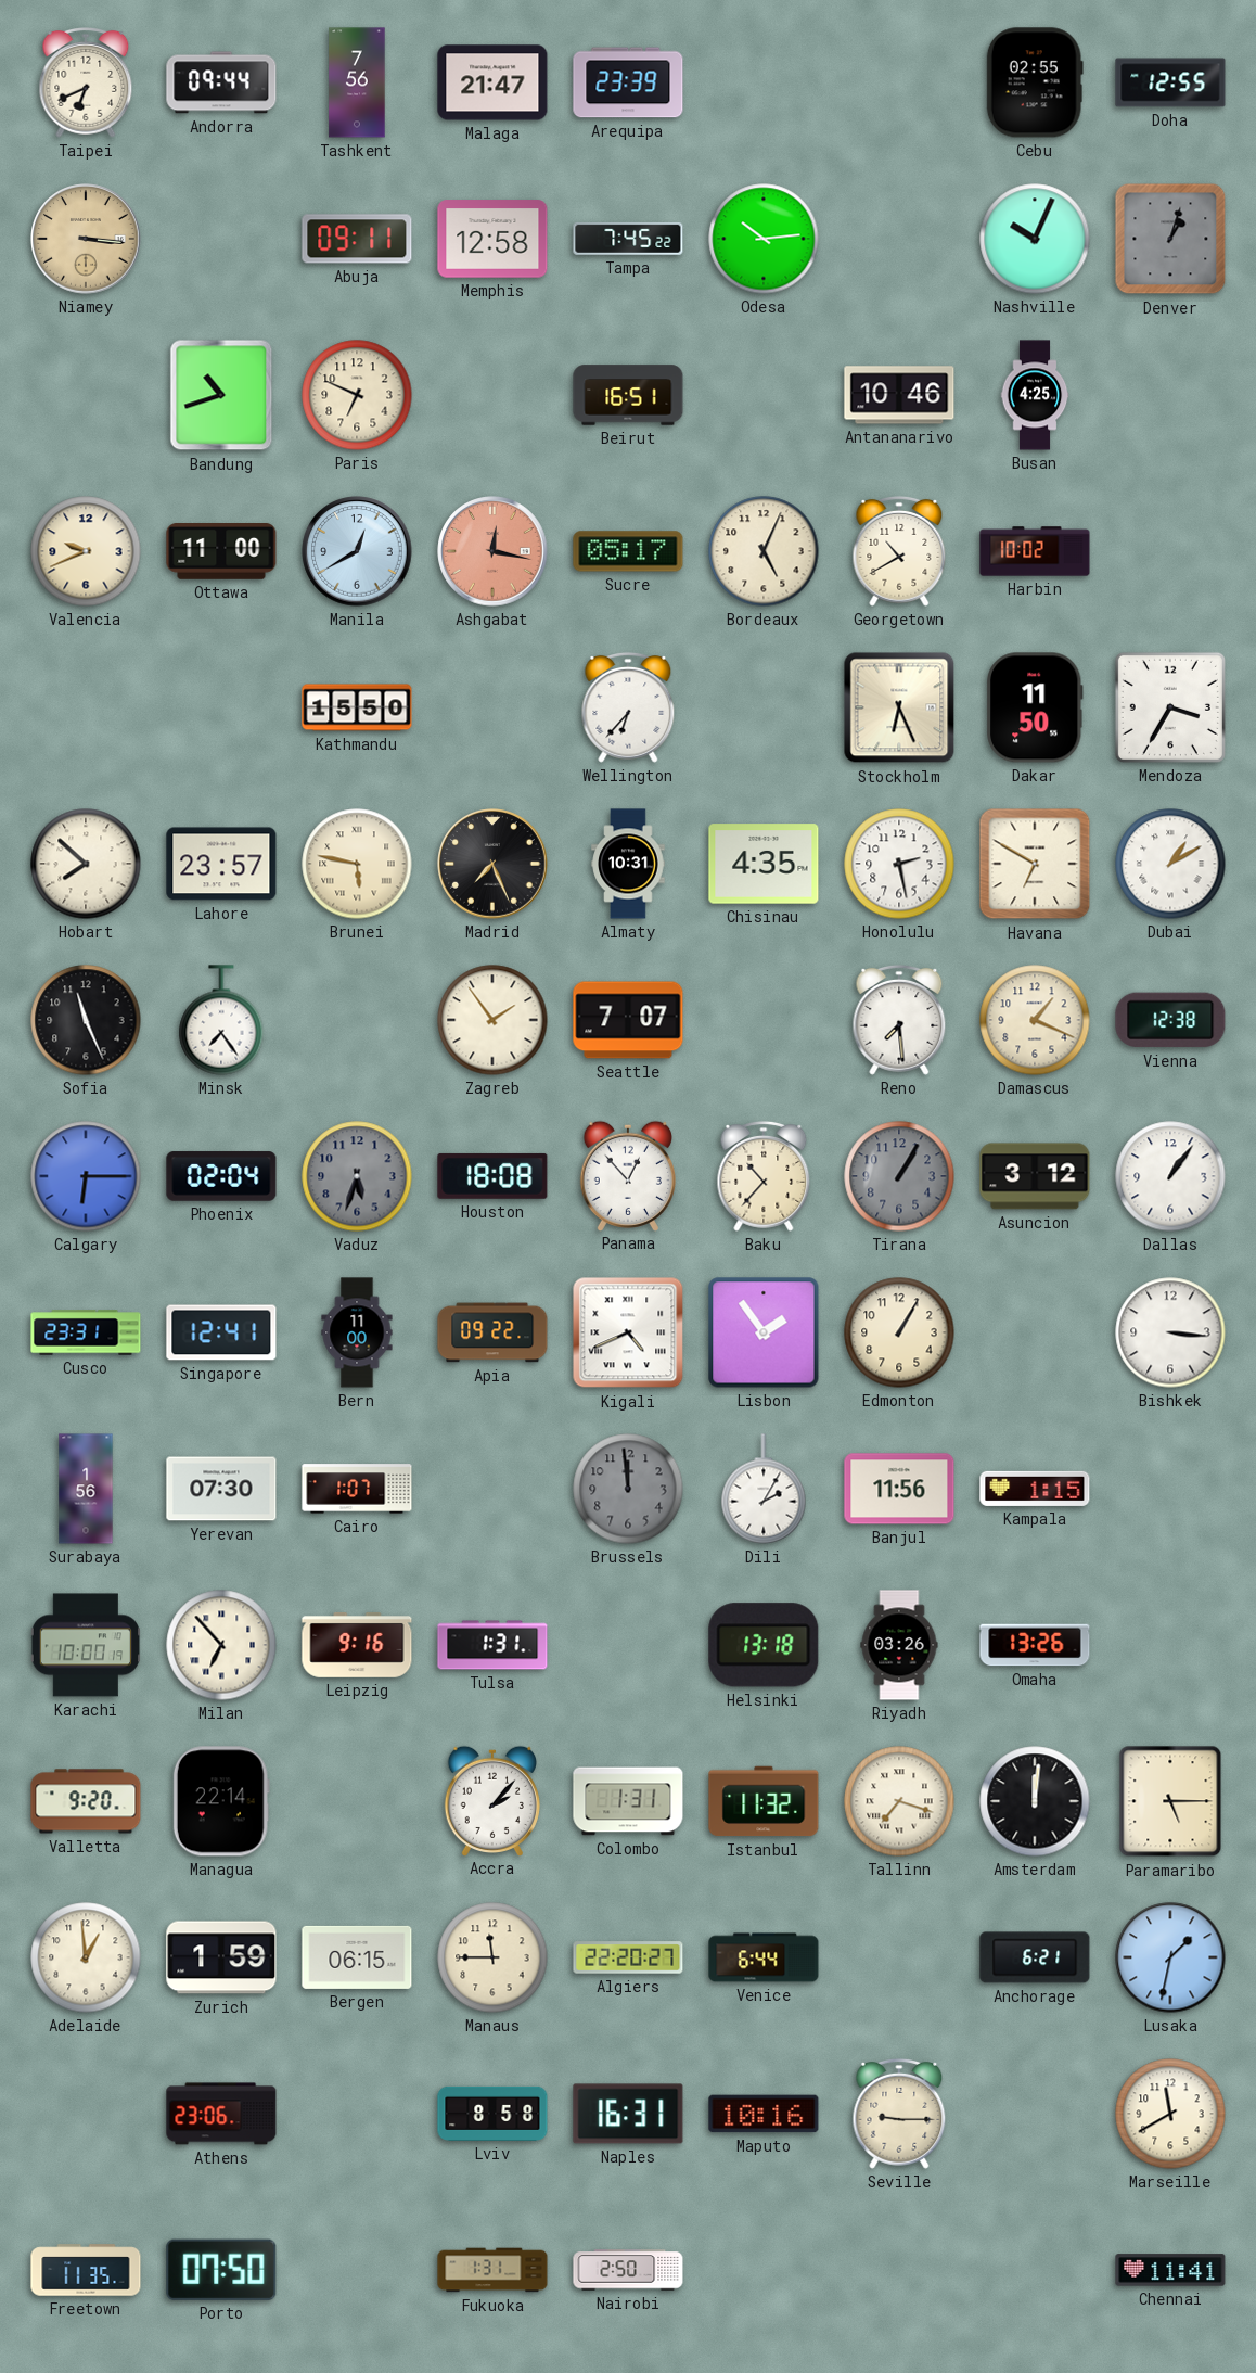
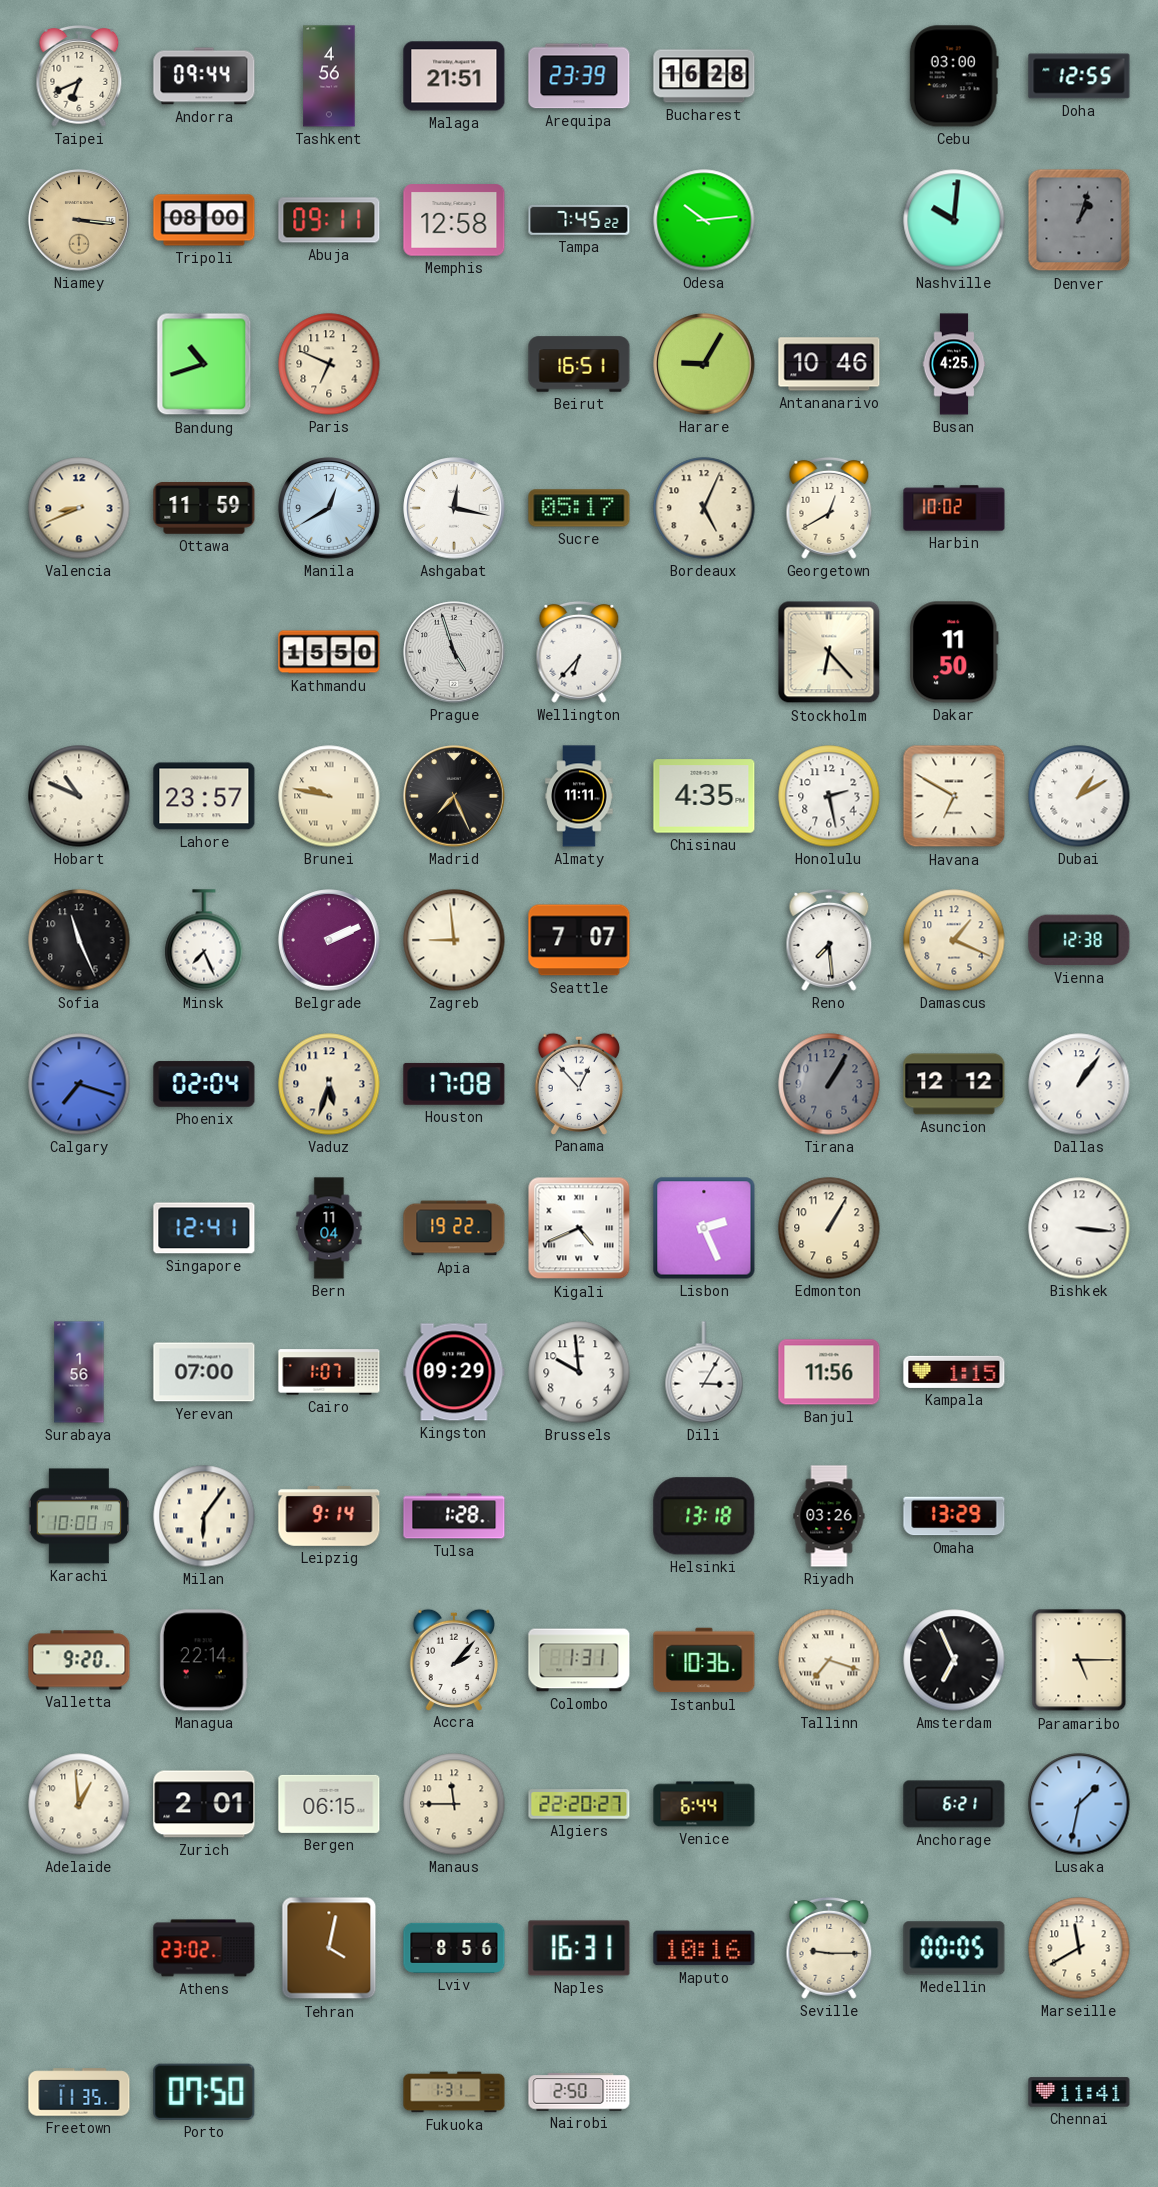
Tashkent: 7:56 -> 4:56
Malaga: 21:47 -> 21:51
Bucharest: none -> 16:28
Cebu: 02:55 -> 03:00
Tripoli: none -> 08:00
Nashville: 10:04 -> 10:01
Harare: none -> 9:05
Valencia: 9:41 -> 8:41
Ottawa: 11:00 -> 11:59
Ashgabat dial: salmon -> white
Georgetown: 10:40 -> 12:40
Prague: none -> 4:57
Stockholm: 6:26 -> 6:23
Mendoza: 3:35 -> none
Hobart: 7:52 -> 10:49
Brunei: 5:47 -> 9:47
Almaty: 10:31 -> 11:11
Minsk: 7:24 -> 7:26
Belgrade: none -> 2:11
Zagreb: 1:54 -> 8:59
Calgary: 6:15 -> 7:18
Vaduz dial: grey -> cream
Houston: 18:08 -> 17:08
Baku: 10:37 -> none
Asuncion: 3:12 -> 12:12
Cusco: 23:31 -> none
Bern: 11:00 -> 11:04
Apia: 09:22 -> 19:22
Lisbon: 1:54 -> 2:26
Yerevan: 07:30 -> 07:00
Kingston: none -> 09:29
Brussels: 11:59 -> 9:59
Brussels dial: grey -> white
Dili: 2:05 -> 3:05
Milan: 6:53 -> 6:06
Leipzig: 9:16 -> 9:14
Tulsa: 1:31 -> 1:28
Omaha: 13:26 -> 13:29
Istanbul: 11:32 -> 10:36
Amsterdam: 12:01 -> 6:56
Zurich: 1:59 -> 2:01
Athens: 23:06 -> 23:02
Tehran: none -> 4:02
Lviv: 8:58 -> 8:56
Medellin: none -> 00:05
